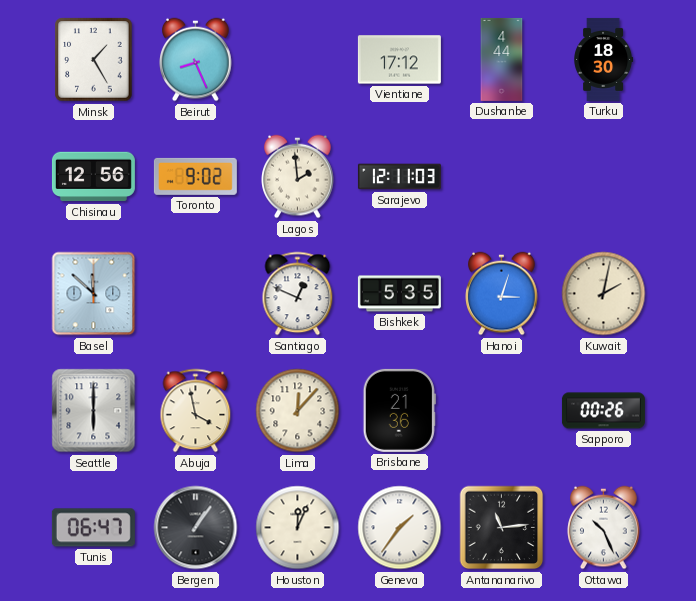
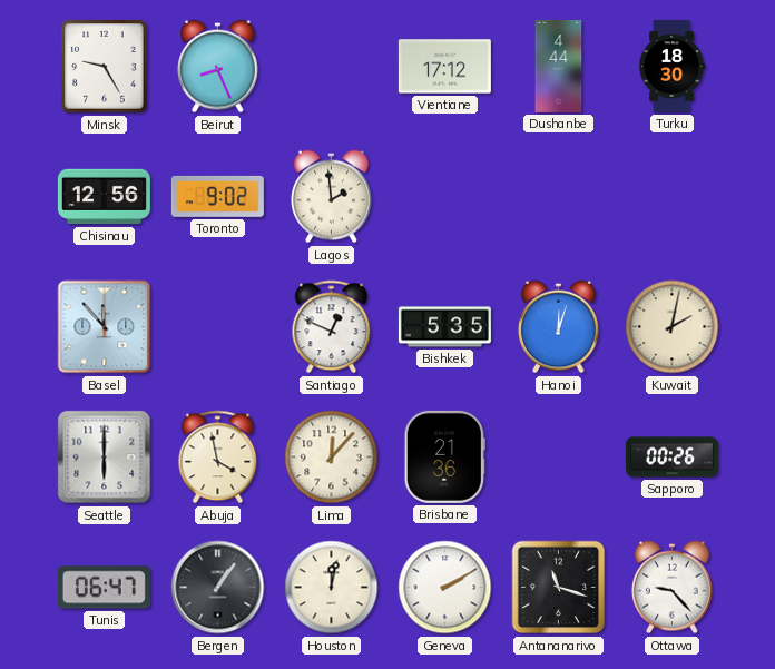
Minsk: 1:25 -> 9:25
Sarajevo: 12:11 -> none
Basel: 11:52 -> 11:53
Hanoi: 3:03 -> 12:03
Houston: 12:04 -> 12:02
Geneva: 1:36 -> 2:10
Antananarivo: 11:14 -> 11:18
Ottawa: 10:26 -> 9:23
